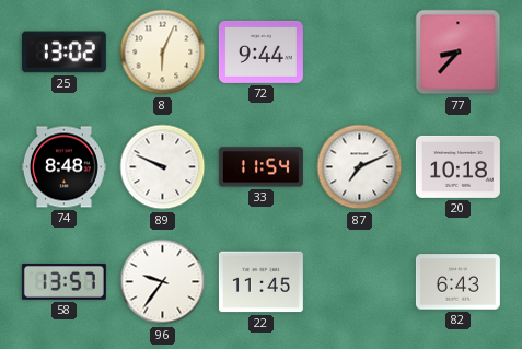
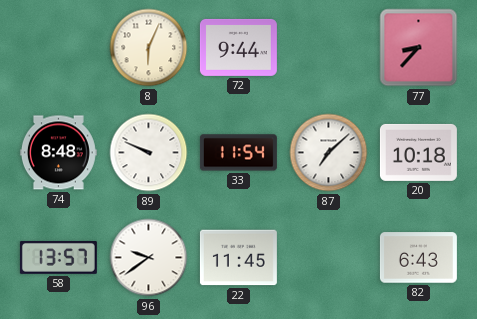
25: 13:02 -> none
87: 7:11 -> 7:08
96: 9:36 -> 9:39
